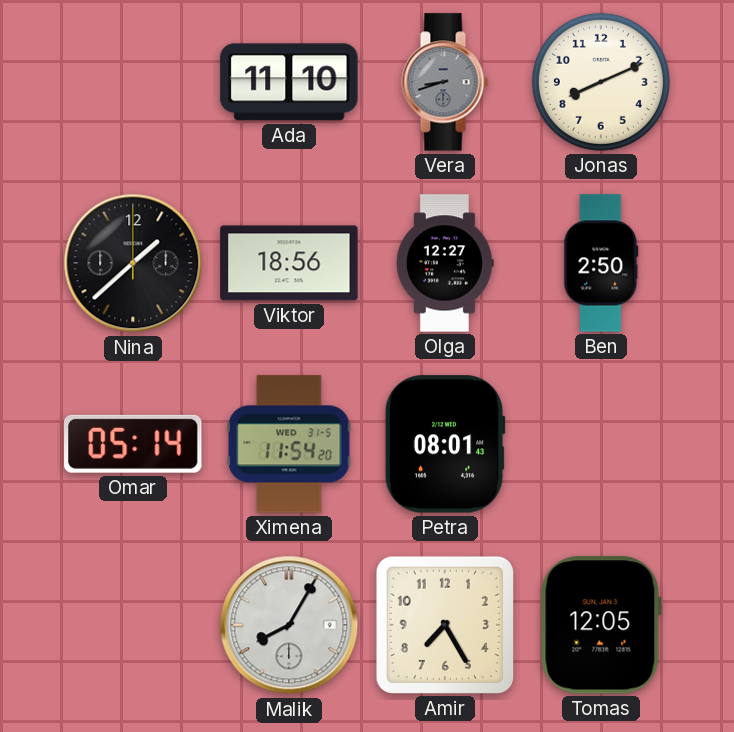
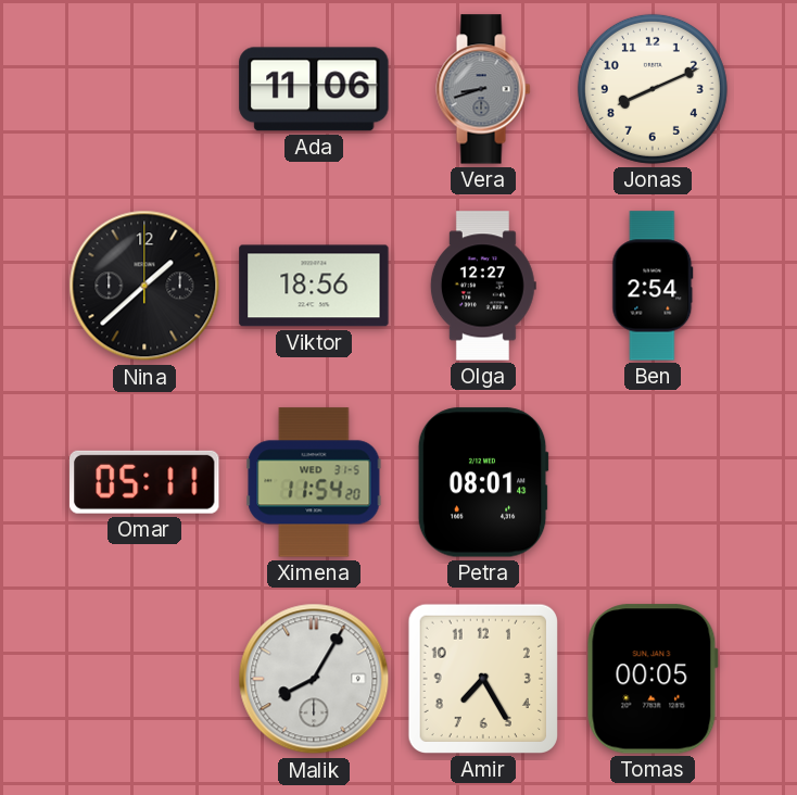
Ada: 11:10 -> 11:06
Ben: 2:50 -> 2:54
Omar: 05:14 -> 05:11
Tomas: 12:05 -> 00:05
